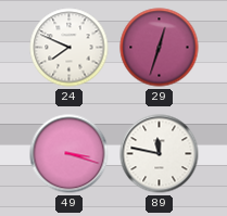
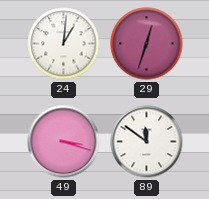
24: 7:49 -> 1:01
89: 11:47 -> 11:51
